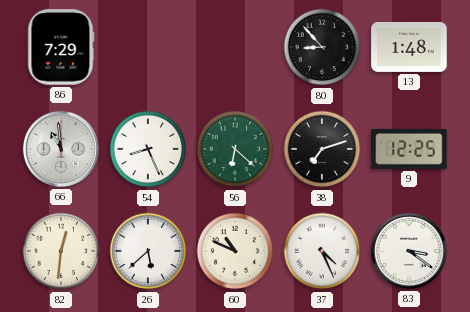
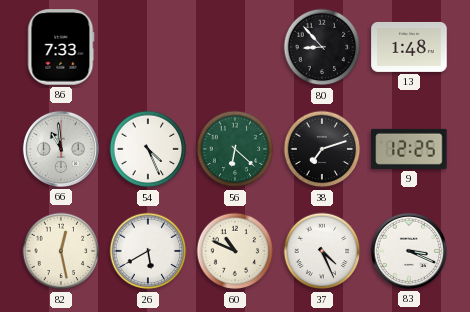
86: 7:29 -> 7:33
54: 8:26 -> 4:26
82: 12:31 -> 12:28
26: 5:38 -> 5:40
83: 3:21 -> 3:19
